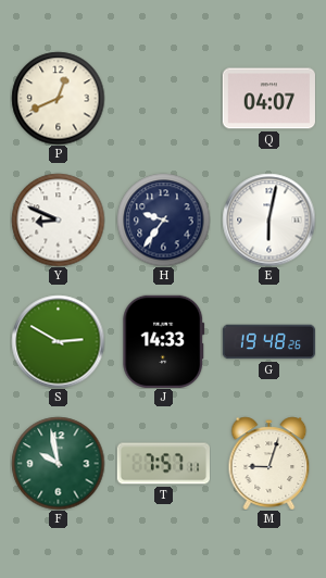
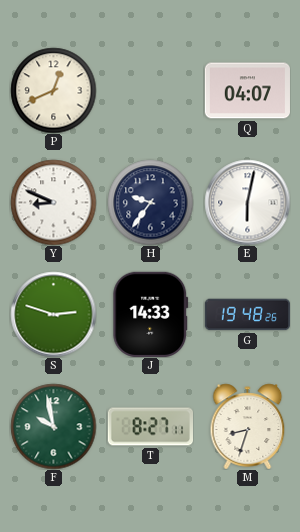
S: 2:50 -> 2:48
T: 7:57 -> 8:27
M: 9:03 -> 8:33
